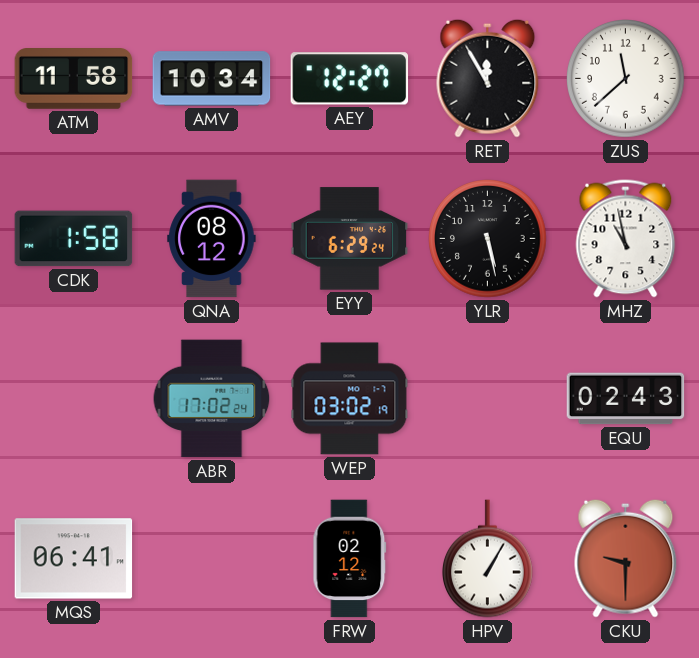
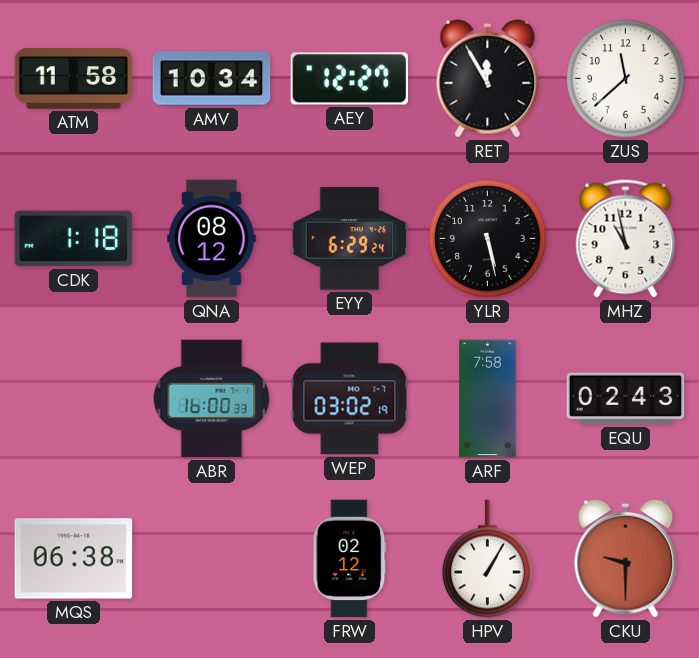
CDK: 1:58 -> 1:18
ABR: 17:02 -> 16:00
ARF: none -> 7:58
MQS: 06:41 -> 06:38
